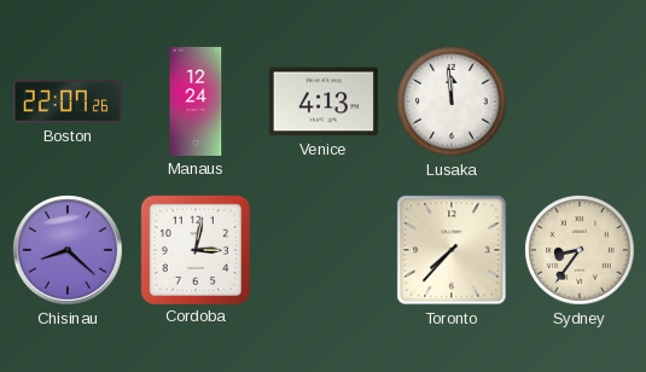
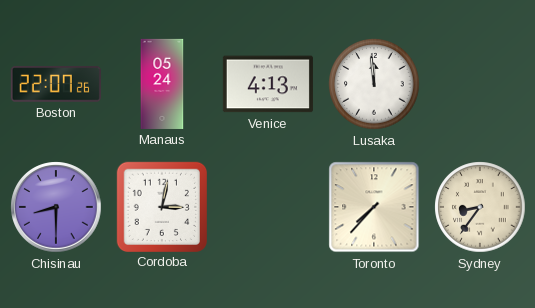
Manaus: 12:24 -> 05:24
Chisinau: 8:22 -> 8:30
